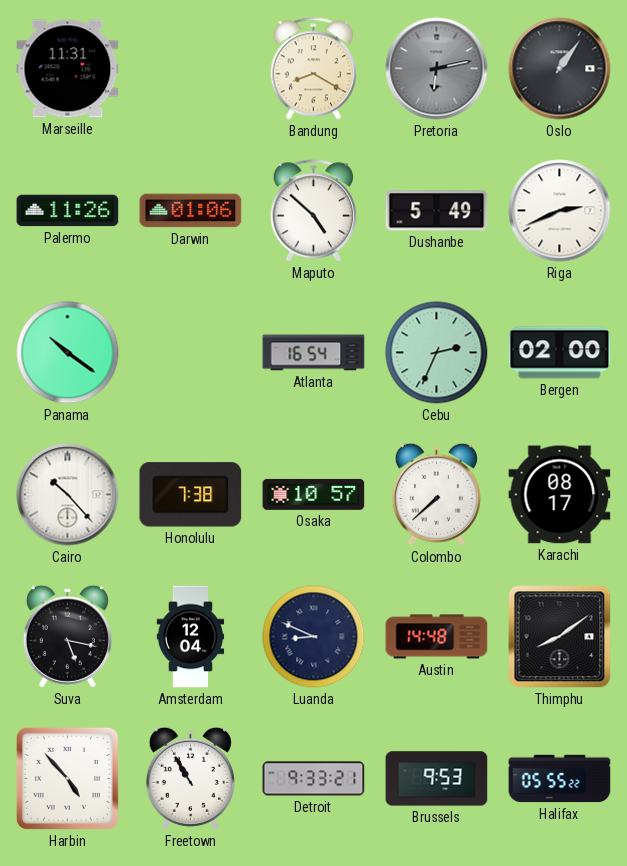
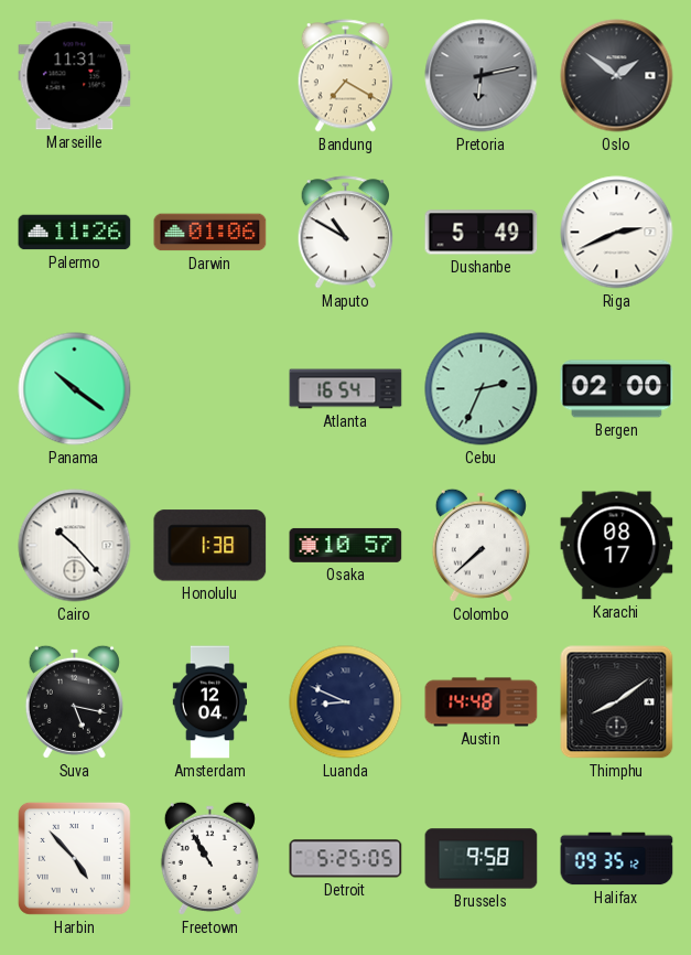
Bandung: 8:20 -> 7:20
Oslo: 1:06 -> 1:51
Maputo: 4:52 -> 10:50
Honolulu: 7:38 -> 1:38
Detroit: 9:33 -> 5:25
Brussels: 9:53 -> 9:58
Halifax: 05:55 -> 09:35
